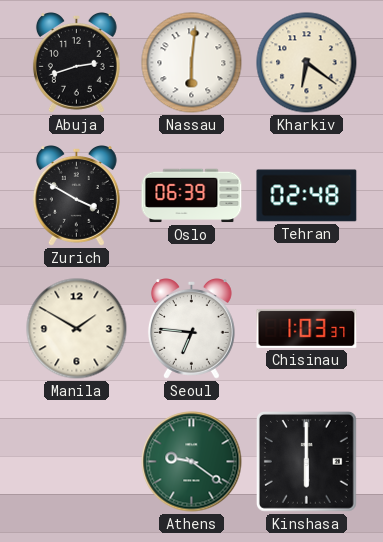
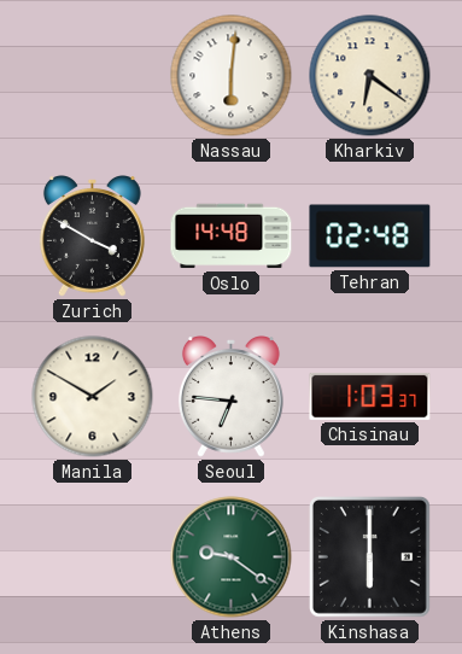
Abuja: 2:42 -> none
Oslo: 06:39 -> 14:48
